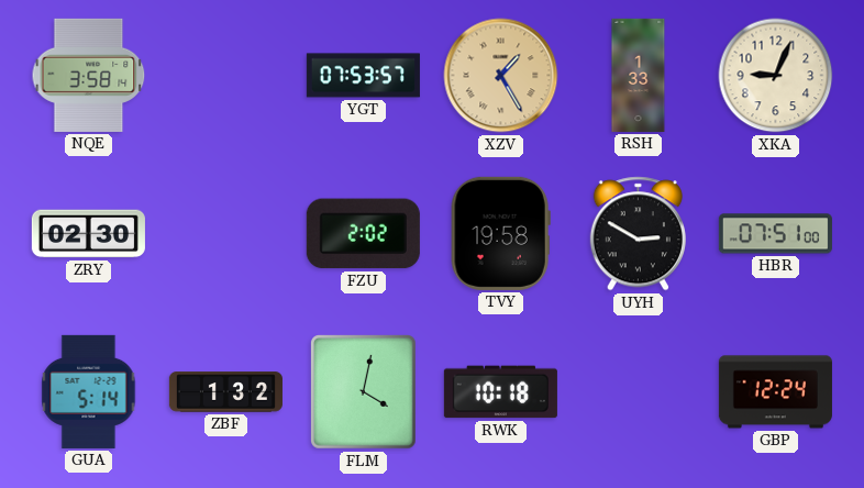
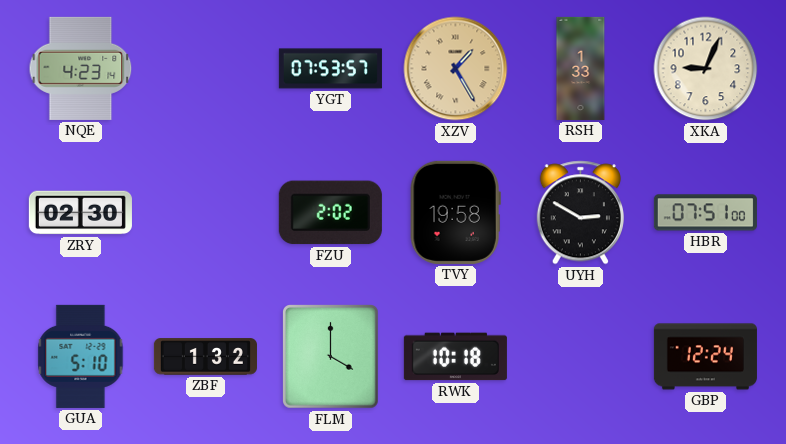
NQE: 3:58 -> 4:23
GUA: 5:14 -> 5:10
FLM: 4:02 -> 4:00
